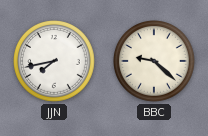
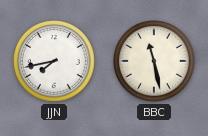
BBC: 9:22 -> 11:28
